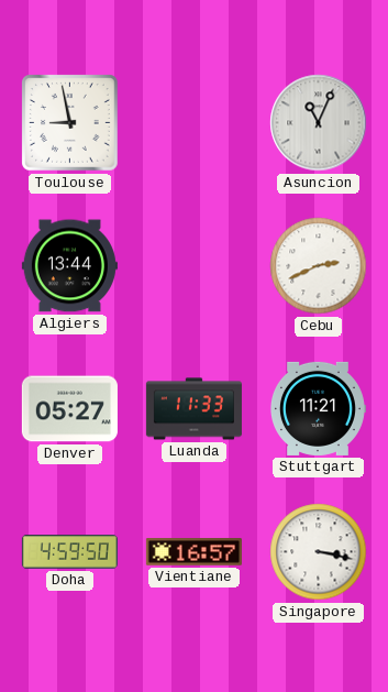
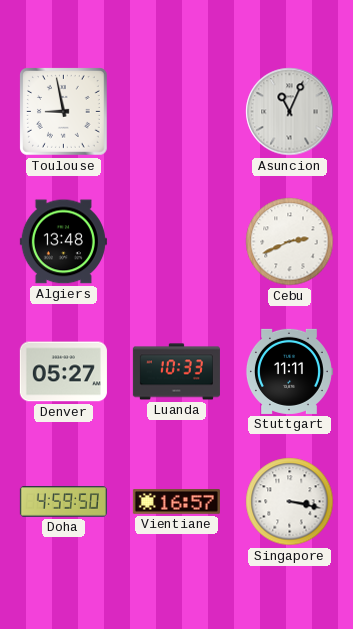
Algiers: 13:44 -> 13:48
Luanda: 11:33 -> 10:33
Stuttgart: 11:21 -> 11:11
